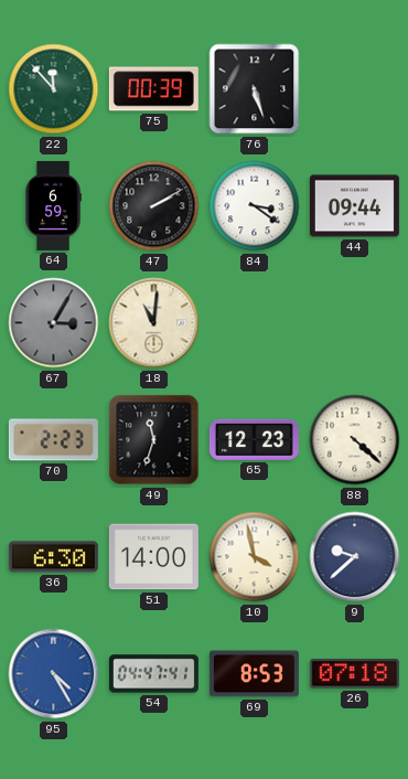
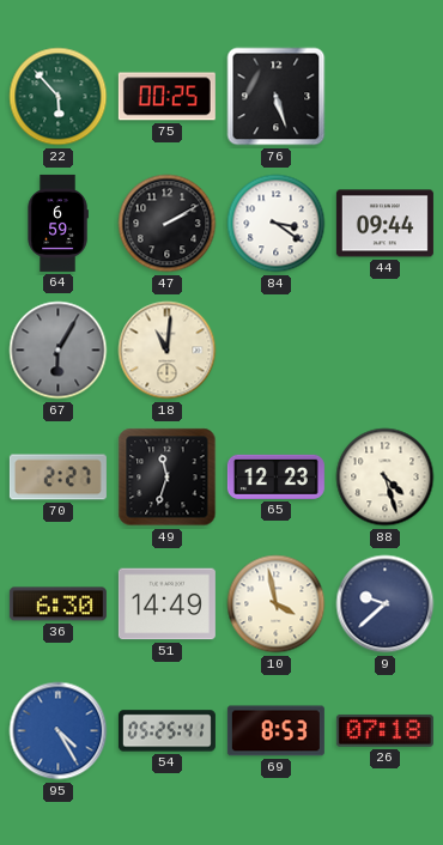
22: 11:53 -> 5:53
75: 00:39 -> 00:25
67: 3:05 -> 6:05
70: 2:23 -> 2:27
88: 4:22 -> 4:27
51: 14:00 -> 14:49
54: 04:47 -> 05:25
